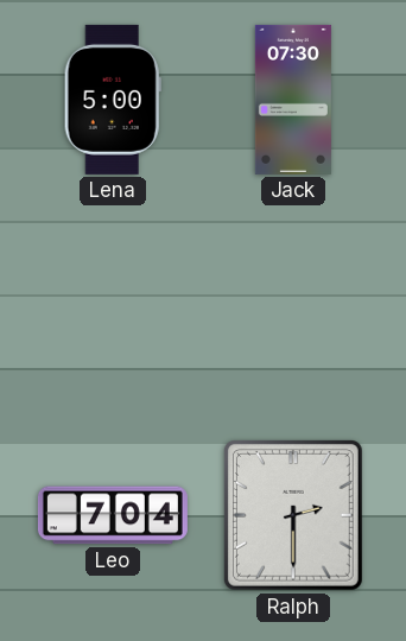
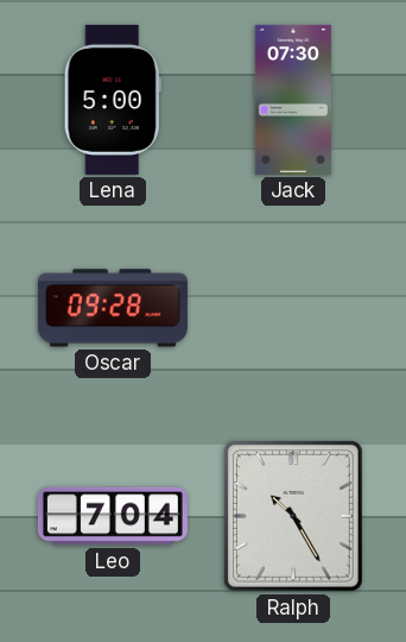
Oscar: none -> 09:28
Ralph: 2:30 -> 10:25
